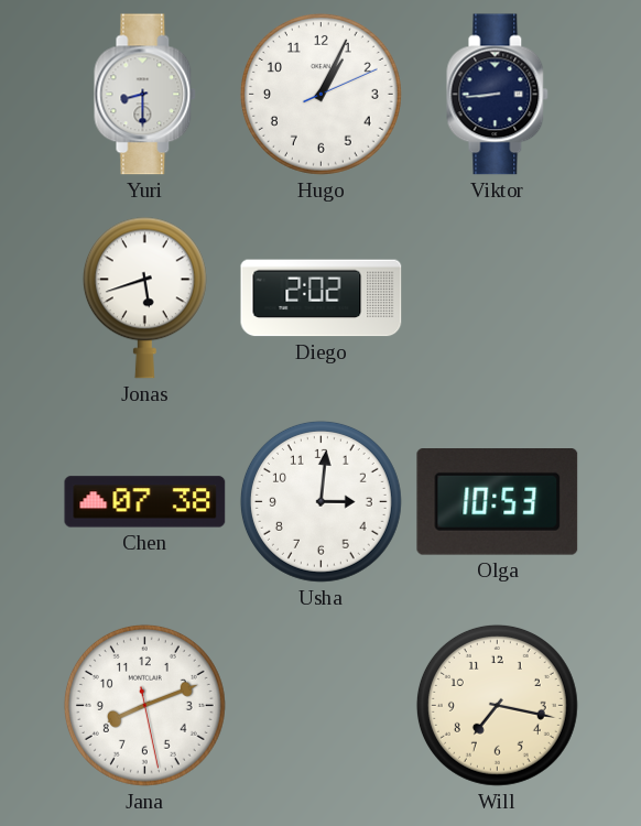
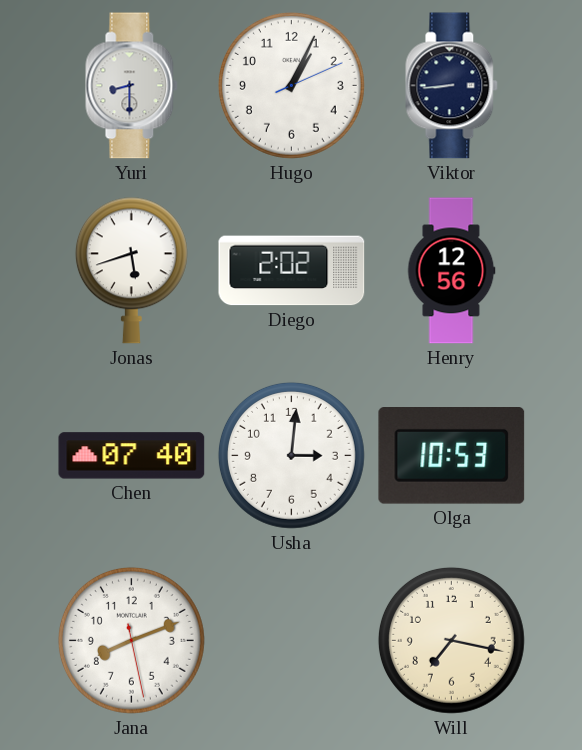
Henry: none -> 12:56
Chen: 07:38 -> 07:40
